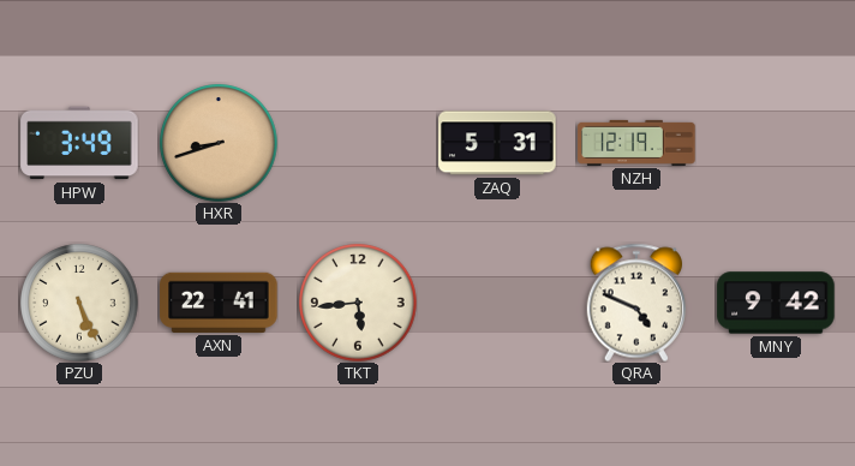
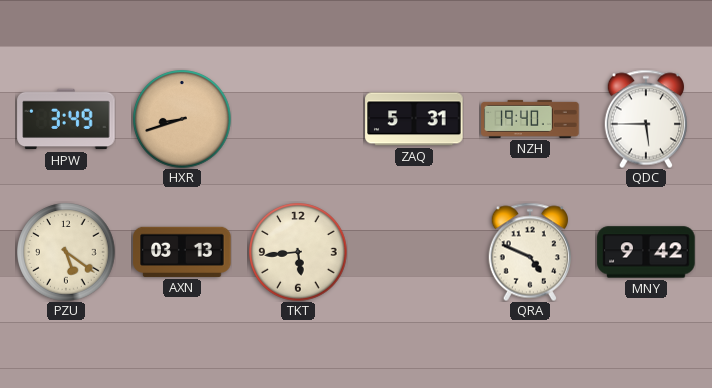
NZH: 12:19 -> 19:40
QDC: none -> 5:45
PZU: 5:26 -> 5:21
AXN: 22:41 -> 03:13
